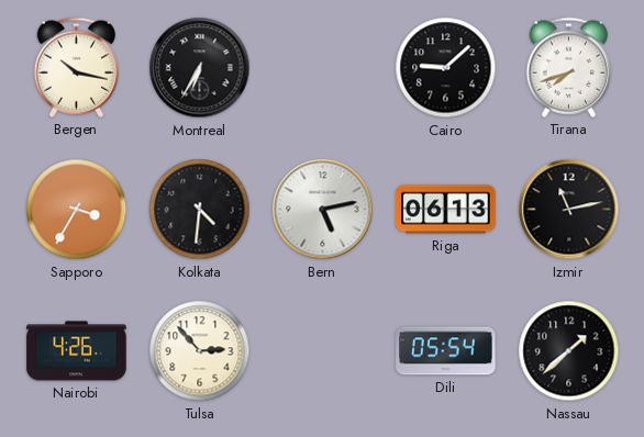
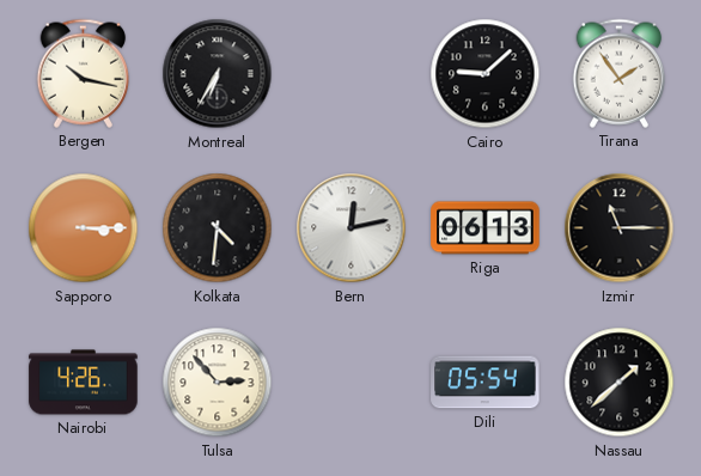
Tirana: 7:42 -> 1:54
Sapporo: 3:35 -> 3:15
Bern: 5:13 -> 12:13
Izmir: 11:13 -> 11:15
